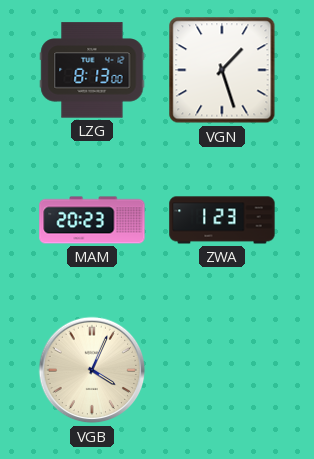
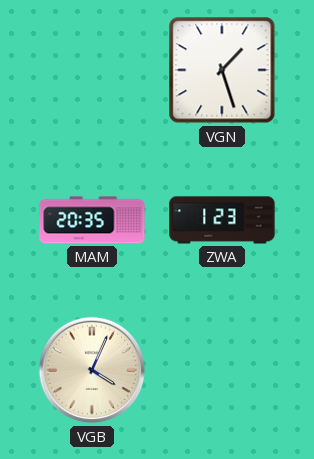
LZG: 8:13 -> none
MAM: 20:23 -> 20:35
